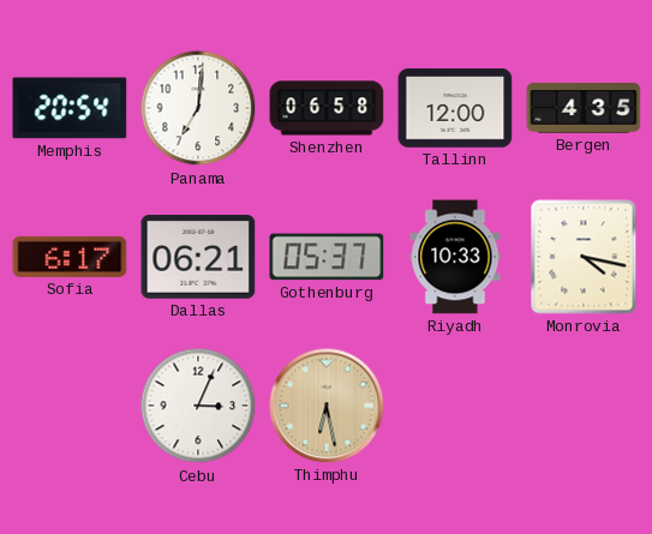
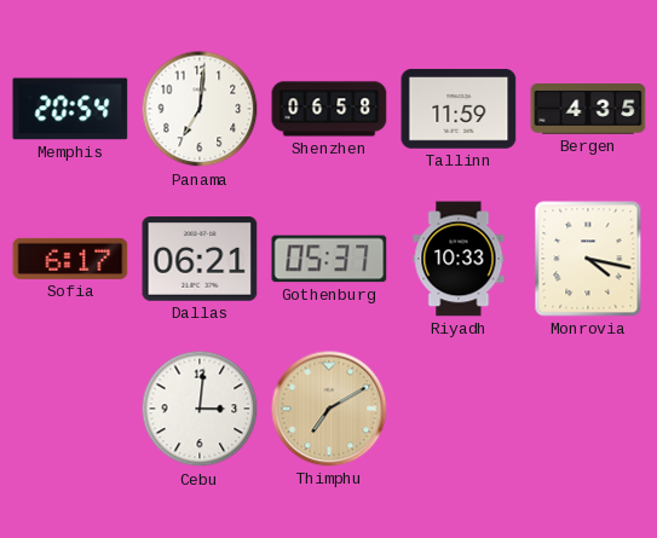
Tallinn: 12:00 -> 11:59
Cebu: 3:04 -> 3:01
Thimphu: 6:28 -> 7:10
